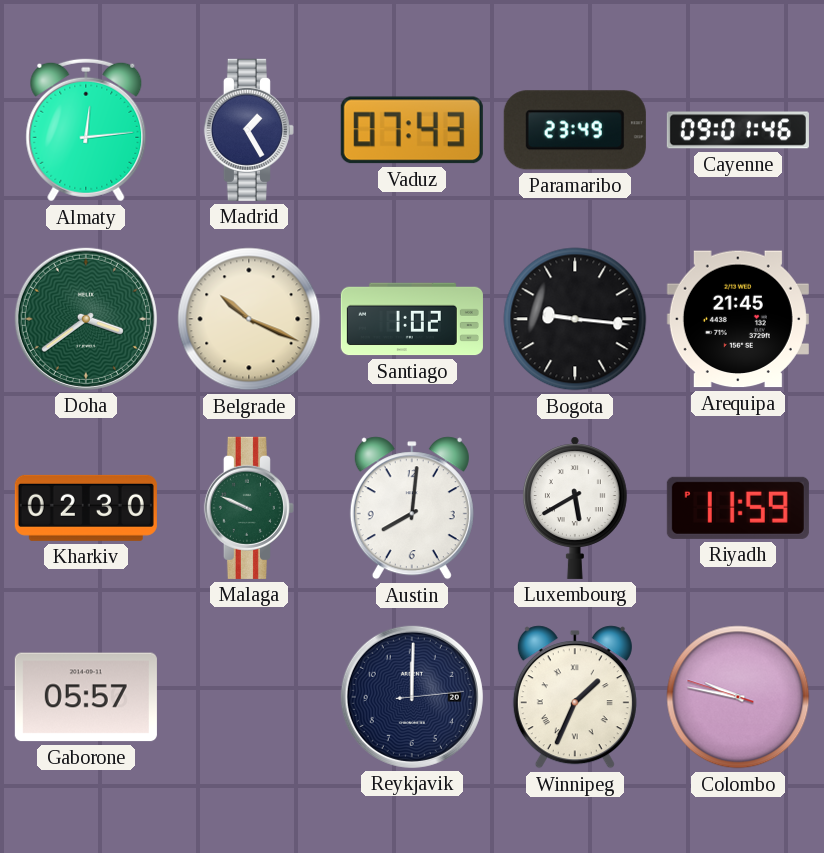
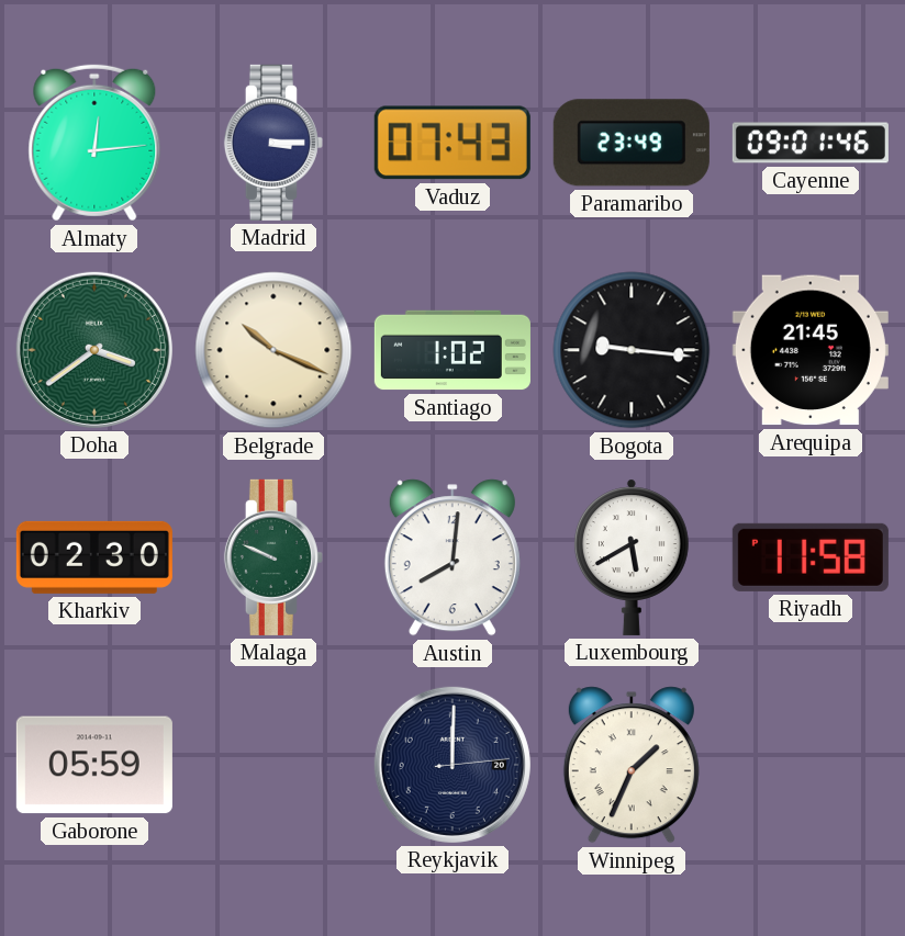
Madrid: 1:25 -> 3:15
Riyadh: 11:59 -> 11:58
Gaborone: 05:57 -> 05:59
Colombo: 9:46 -> none
